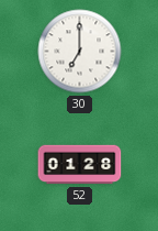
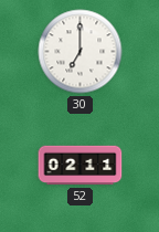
52: 01:28 -> 02:11
